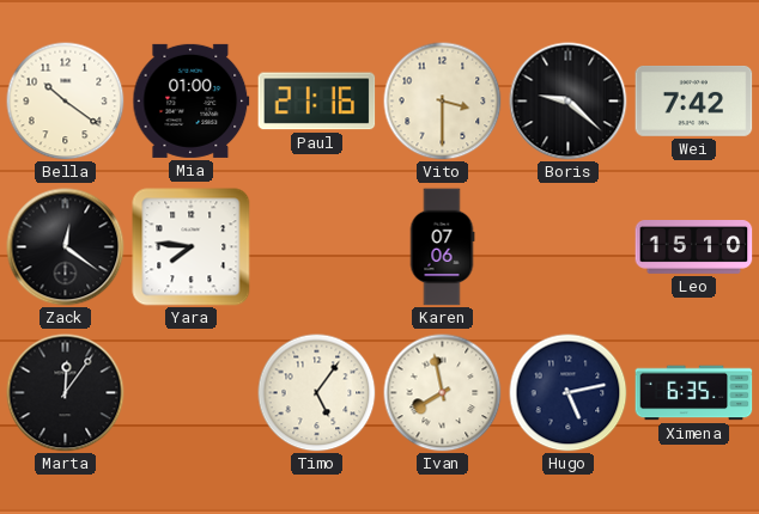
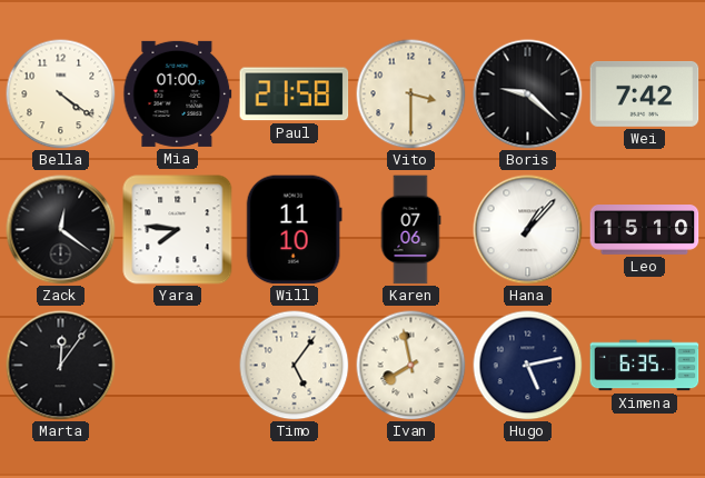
Bella: 10:21 -> 4:21
Paul: 21:16 -> 21:58
Will: none -> 11:10
Hana: none -> 1:07
